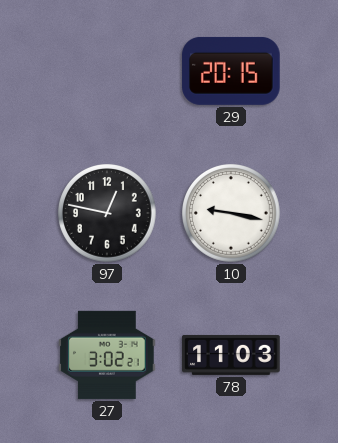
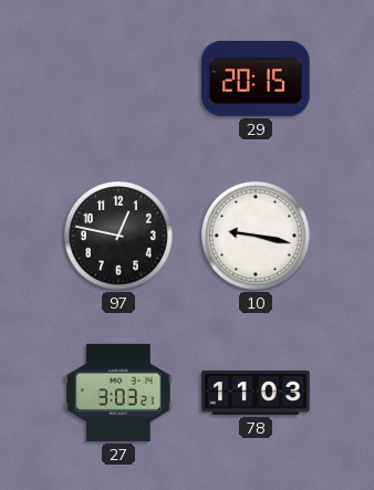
27: 3:02 -> 3:03
